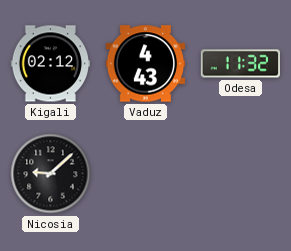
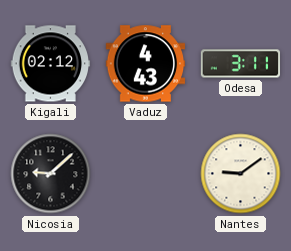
Odesa: 11:32 -> 3:11
Nantes: none -> 9:09
